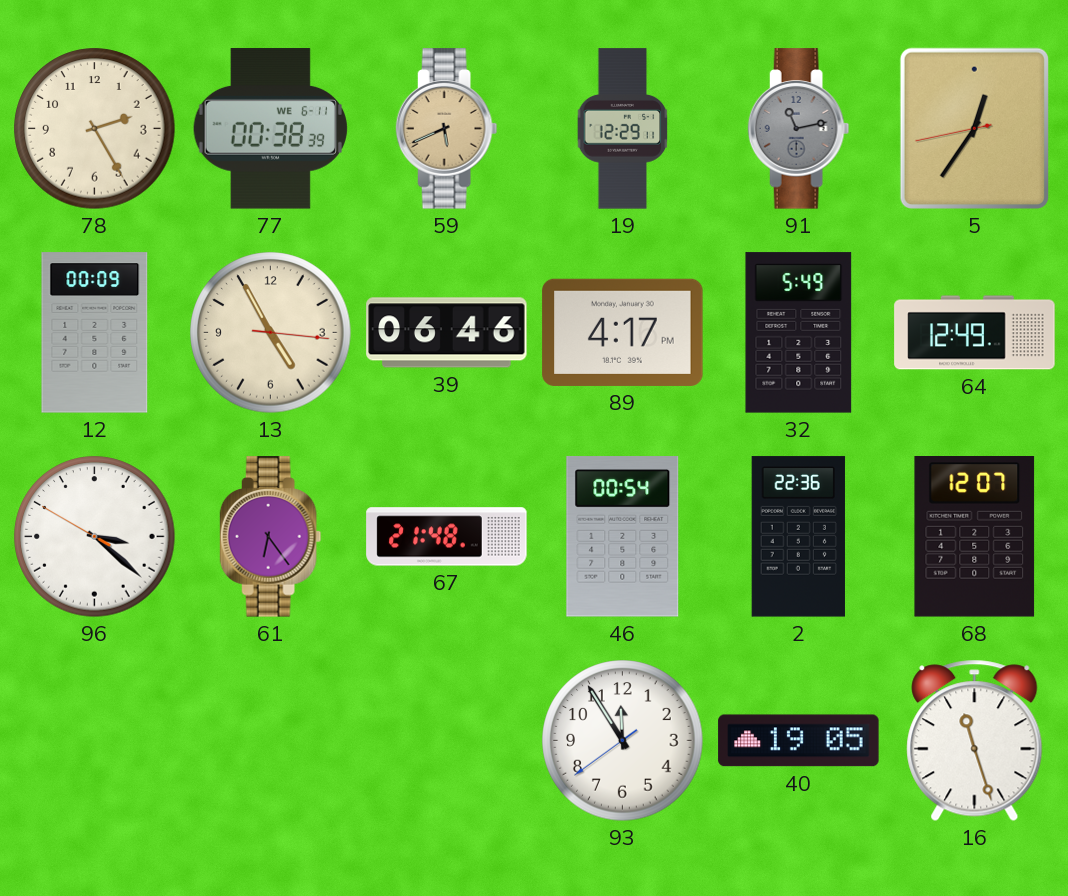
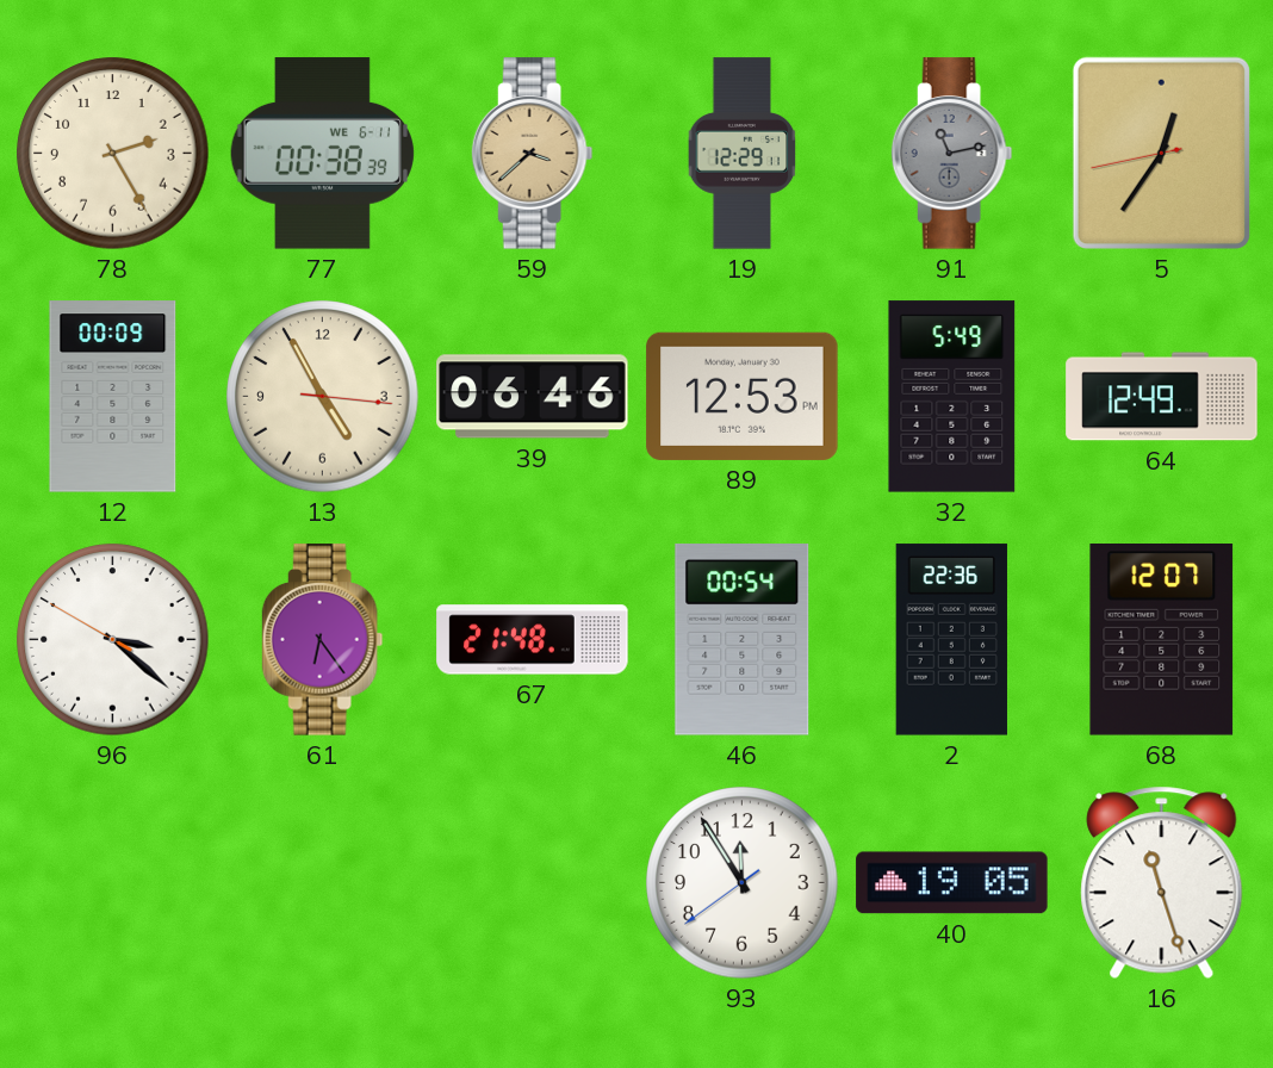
59: 5:41 -> 3:38
89: 4:17 -> 12:53
